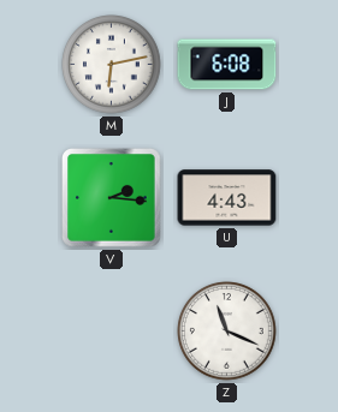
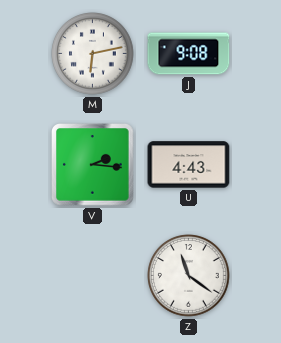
J: 6:08 -> 9:08
Z: 11:19 -> 11:21
